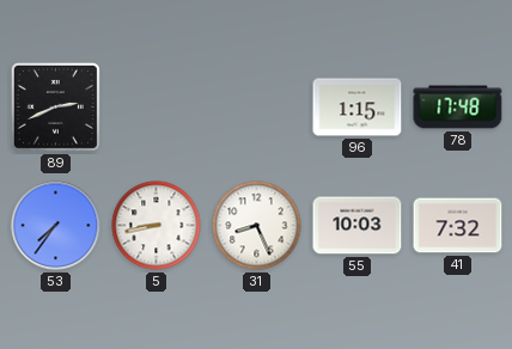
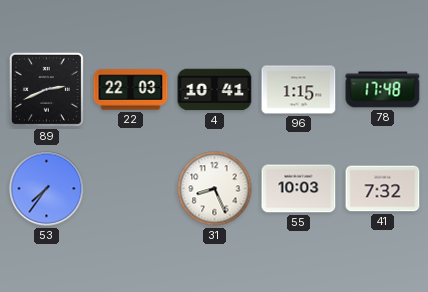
22: none -> 22:03
4: none -> 10:41
5: 8:43 -> none
